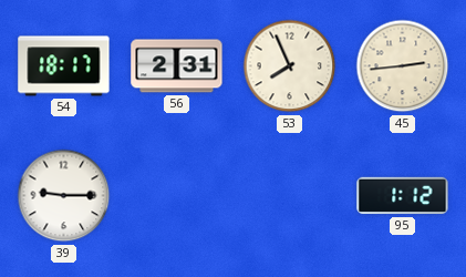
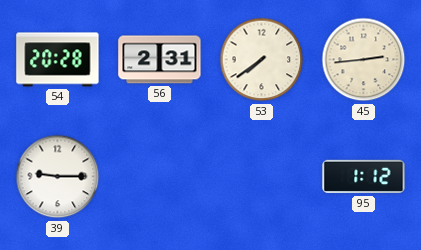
54: 18:17 -> 20:28
53: 7:56 -> 7:39
